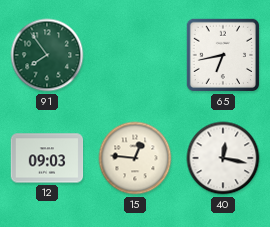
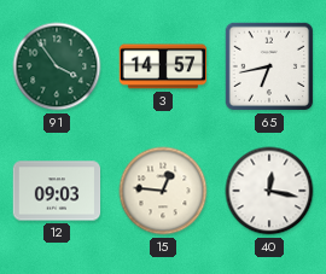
91: 7:54 -> 3:54
3: none -> 14:57
